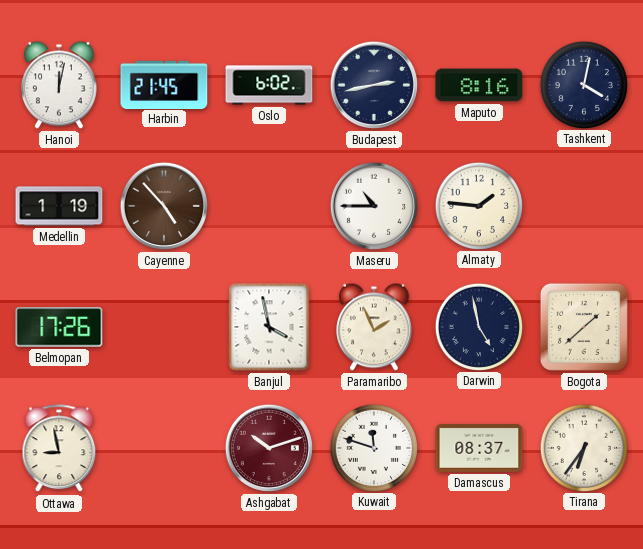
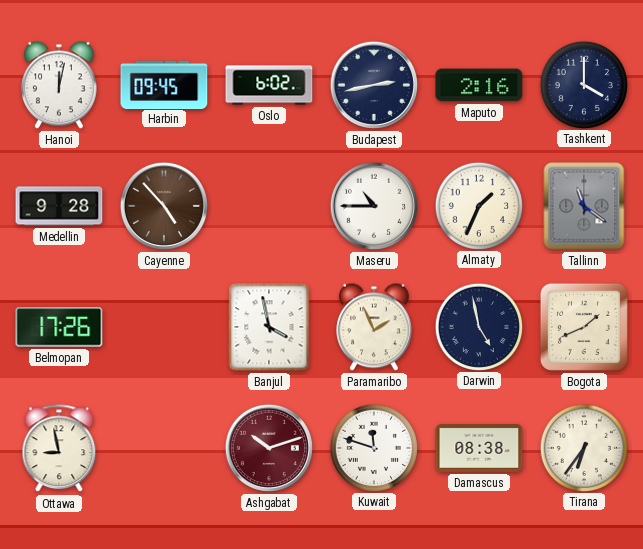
Harbin: 21:45 -> 09:45
Maputo: 8:16 -> 2:16
Tashkent: 4:02 -> 4:00
Medellin: 1:19 -> 9:28
Almaty: 1:46 -> 1:34
Tallinn: none -> 11:21
Bogota: 1:38 -> 1:41
Damascus: 08:37 -> 08:38
